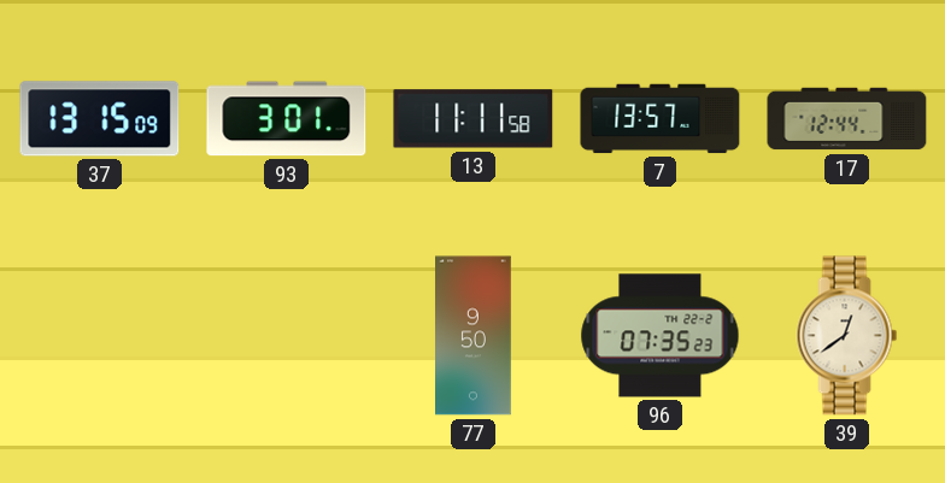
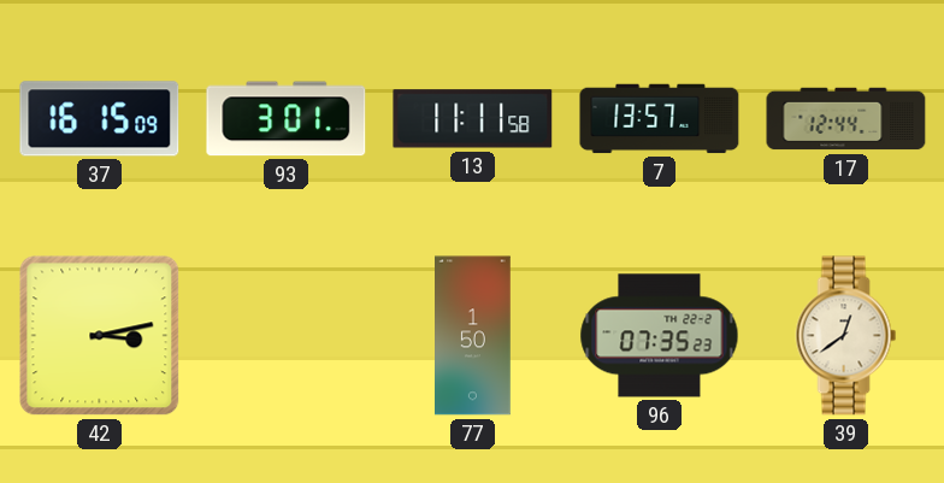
37: 13:15 -> 16:15
42: none -> 3:13
77: 9:50 -> 1:50
